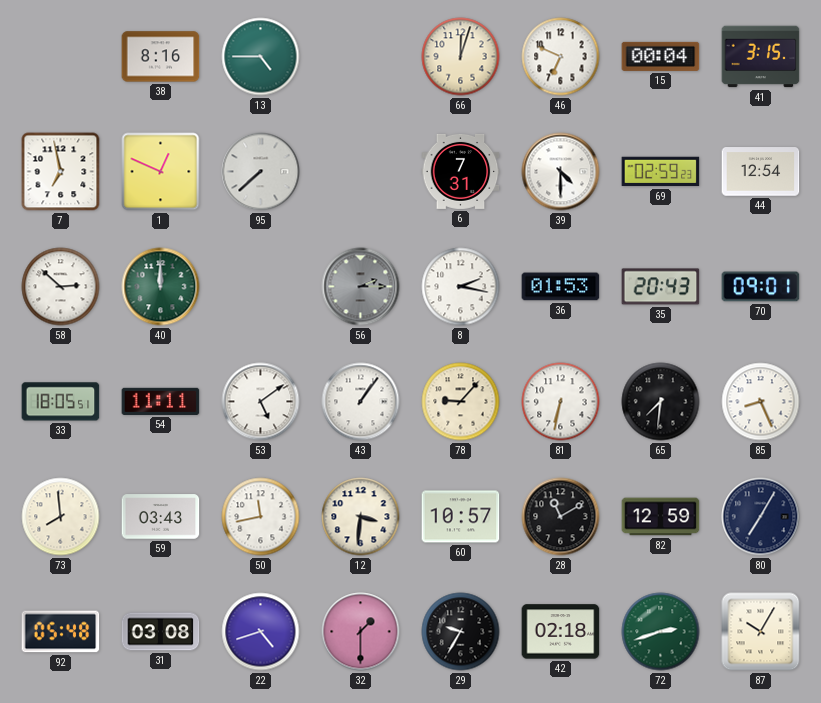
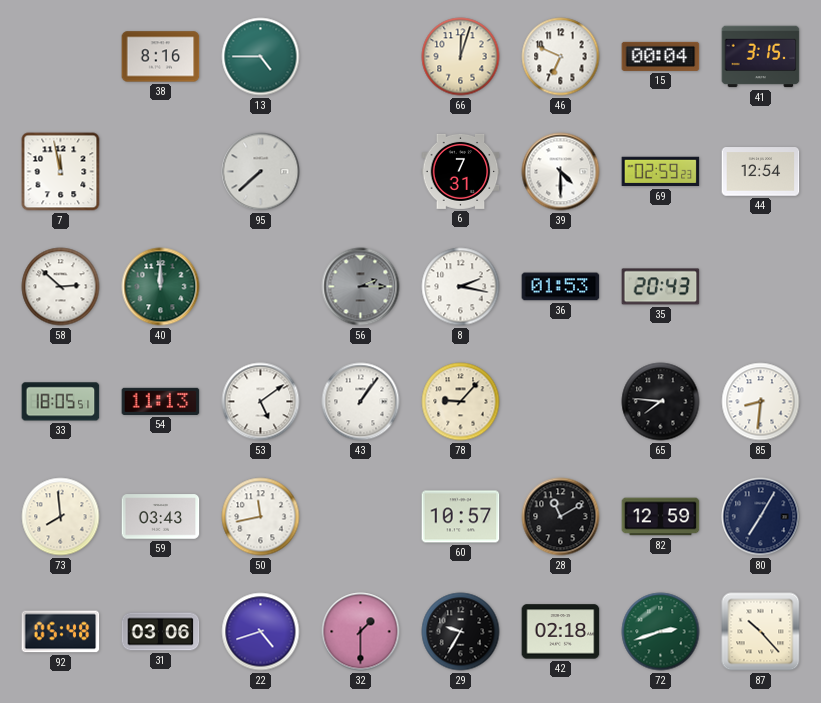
7: 6:58 -> 11:58
1: 12:49 -> none
70: 09:01 -> none
54: 11:11 -> 11:13
81: 6:32 -> none
65: 7:31 -> 7:46
85: 8:26 -> 8:31
12: 3:31 -> none
31: 03:08 -> 03:06
87: 10:05 -> 10:23
